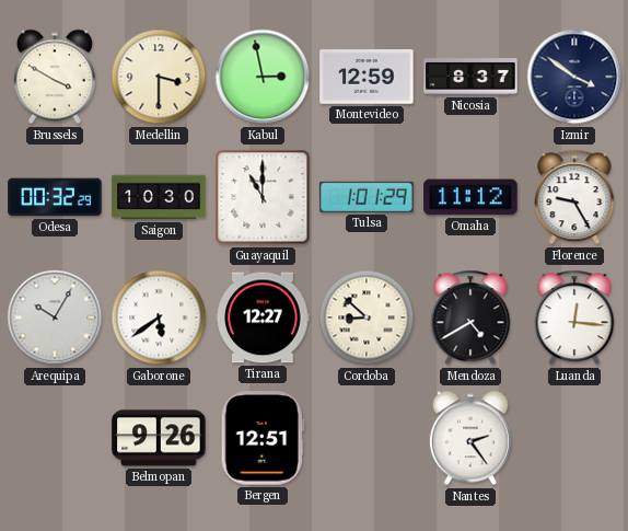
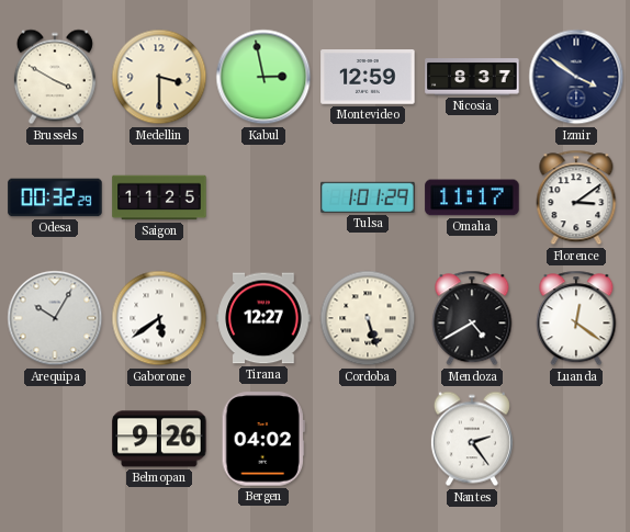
Saigon: 10:30 -> 11:25
Guayaquil: 11:00 -> none
Omaha: 11:12 -> 11:17
Florence: 9:25 -> 3:09
Cordoba: 8:52 -> 5:27
Luanda: 12:16 -> 12:21
Bergen: 12:51 -> 04:02
